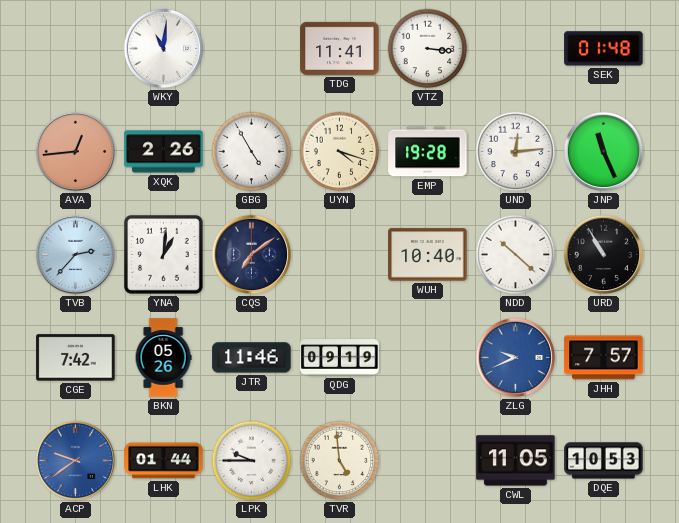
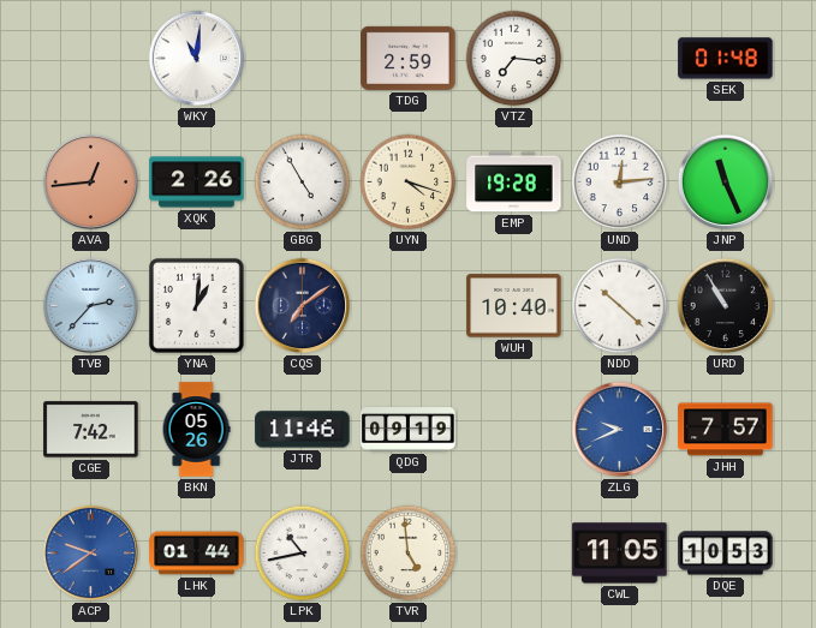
TDG: 11:41 -> 2:59
VTZ: 3:16 -> 7:16
LPK: 9:45 -> 10:43
